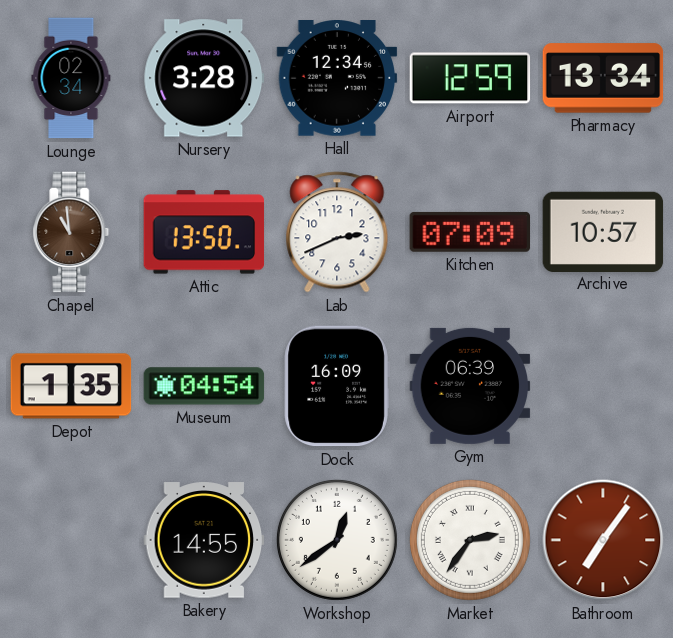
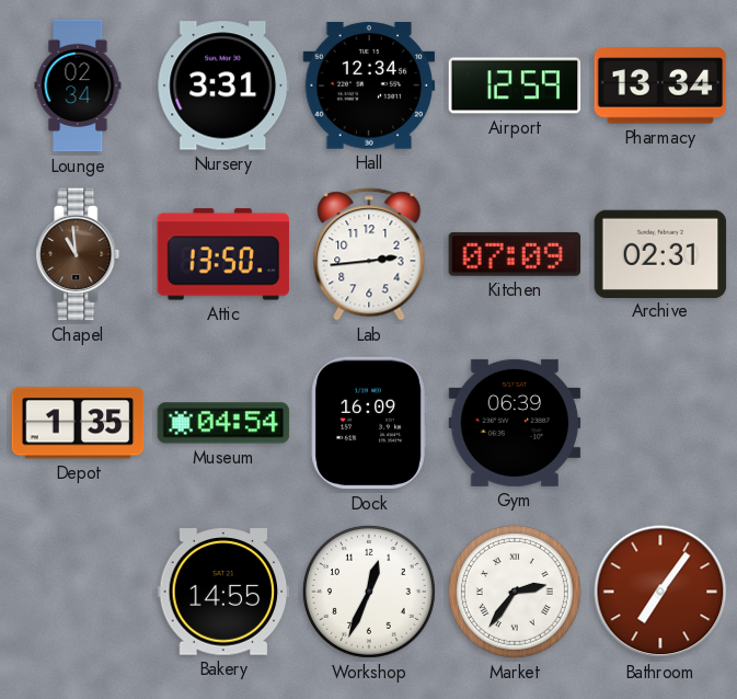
Nursery: 3:28 -> 3:31
Lab: 2:41 -> 2:44
Archive: 10:57 -> 02:31
Workshop: 12:39 -> 12:34
